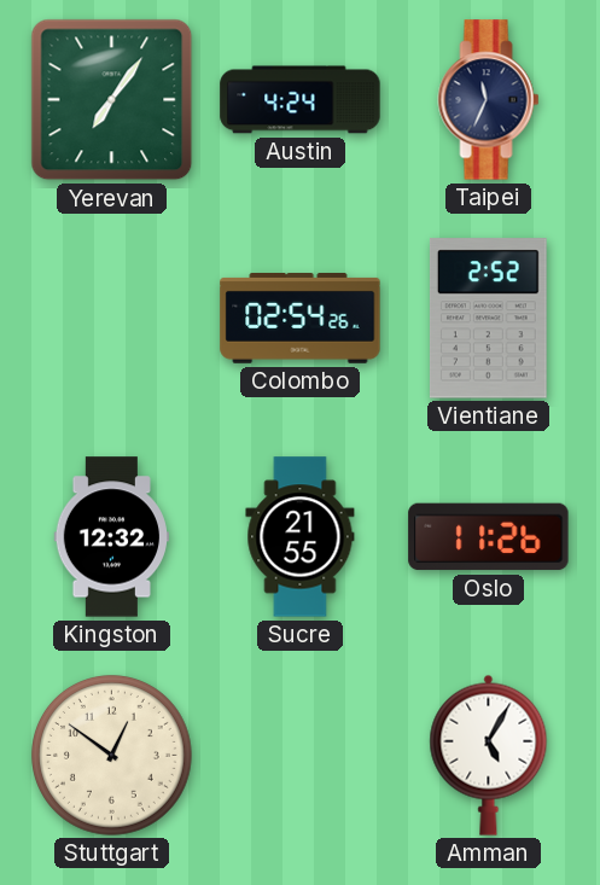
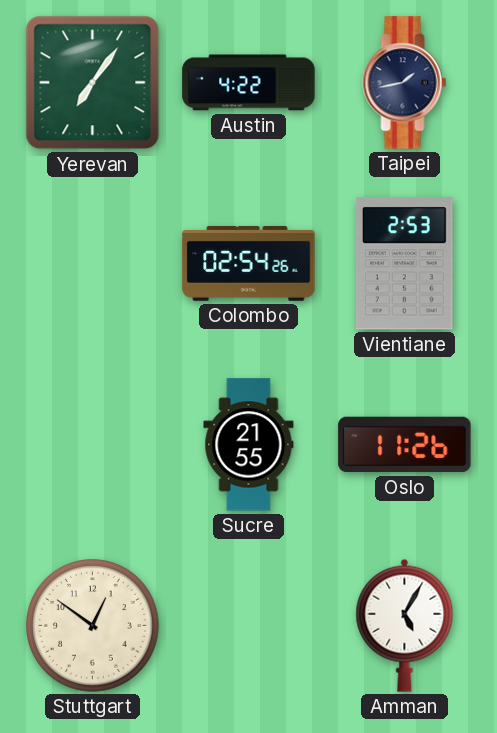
Austin: 4:24 -> 4:22
Taipei: 11:34 -> 1:43
Vientiane: 2:52 -> 2:53
Kingston: 12:32 -> none
